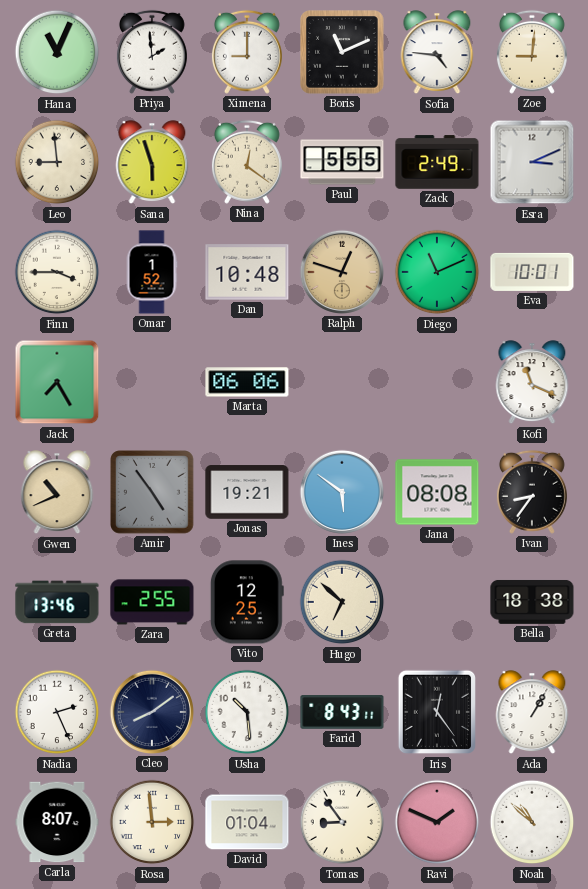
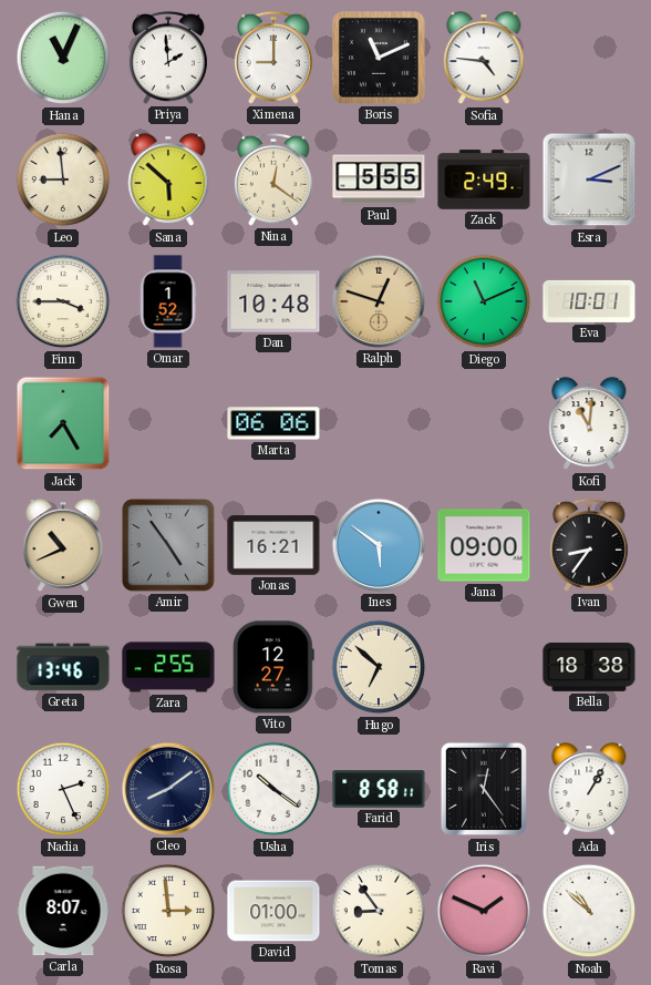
Zoe: 9:01 -> none
Sana: 5:57 -> 5:52
Kofi: 11:19 -> 11:01
Jonas: 19:21 -> 16:21
Jana: 08:08 -> 09:00
Vito: 12:25 -> 12:27
Usha: 10:29 -> 10:21
Farid: 8:43 -> 8:58
David: 01:04 -> 01:00
